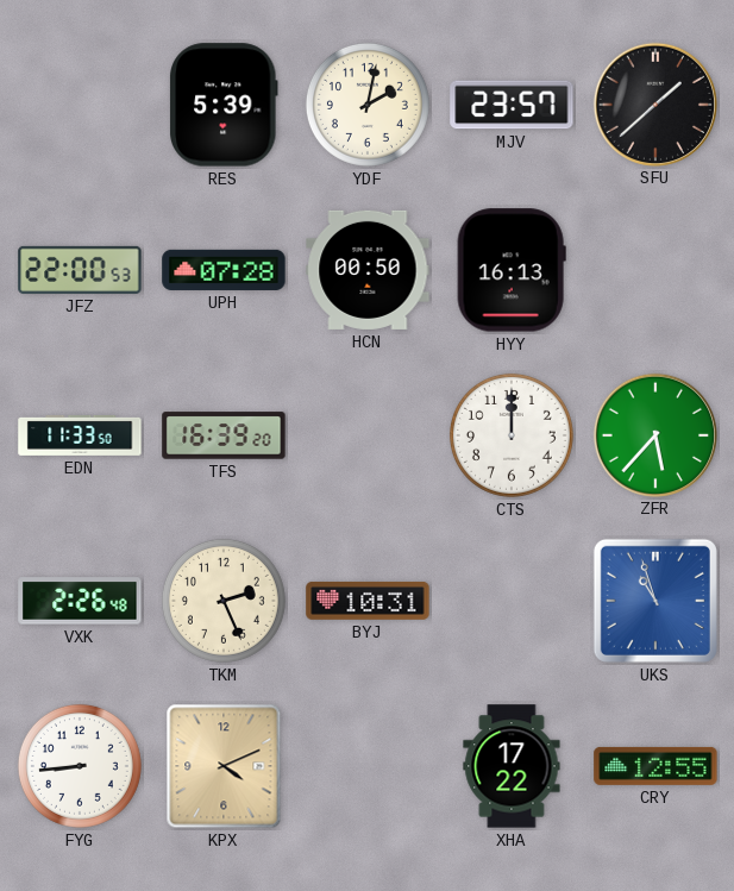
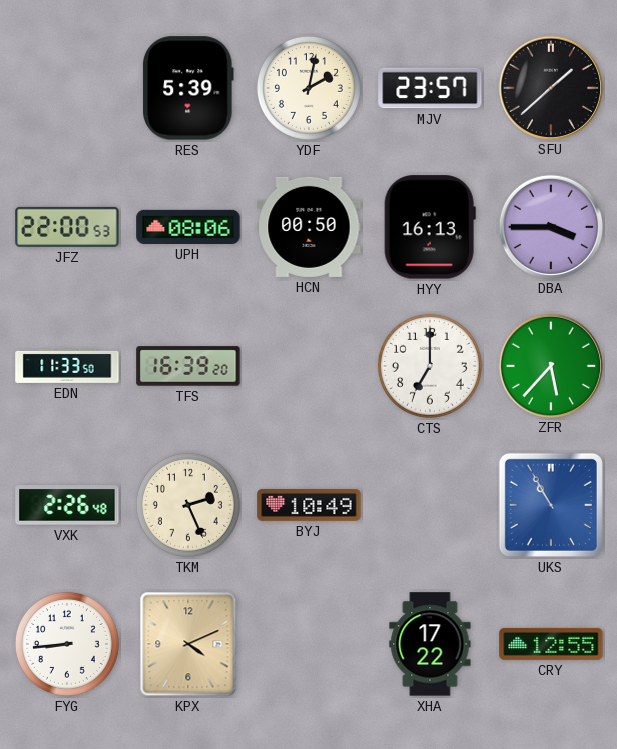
UPH: 07:28 -> 08:06
DBA: none -> 3:45
CTS: 12:00 -> 7:00
BYJ: 10:31 -> 10:49
UKS: 10:57 -> 10:55
